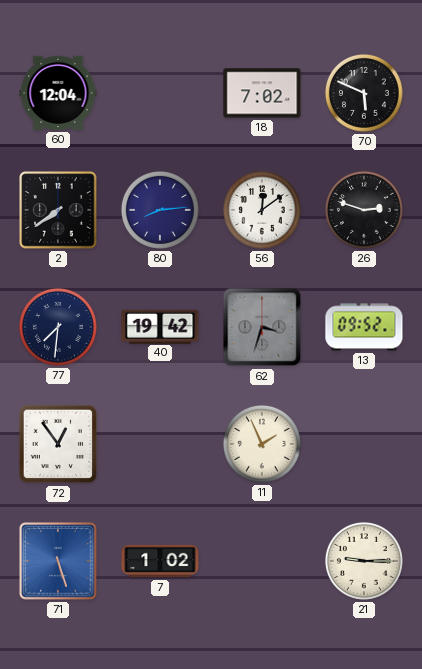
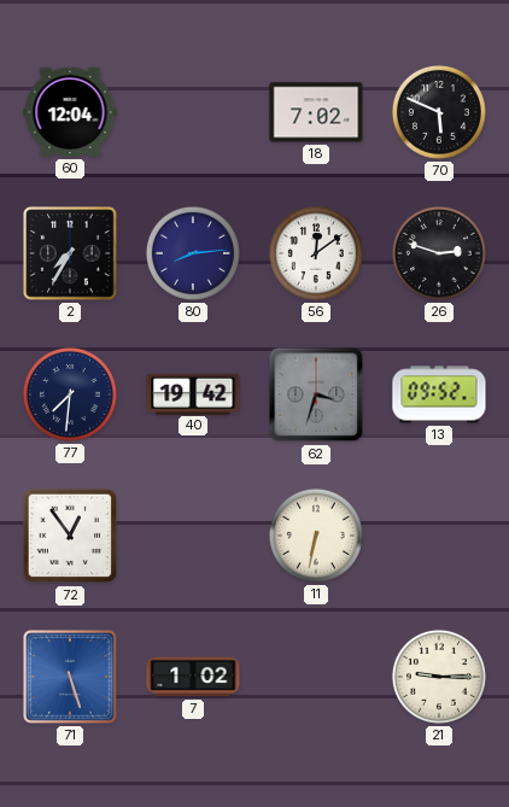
2: 7:39 -> 7:35
11: 1:56 -> 6:32
